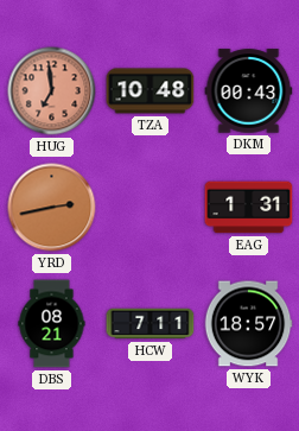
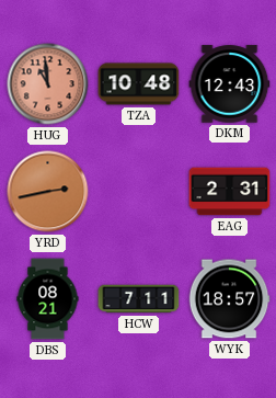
HUG: 6:59 -> 10:59
DKM: 00:43 -> 12:43
EAG: 1:31 -> 2:31
